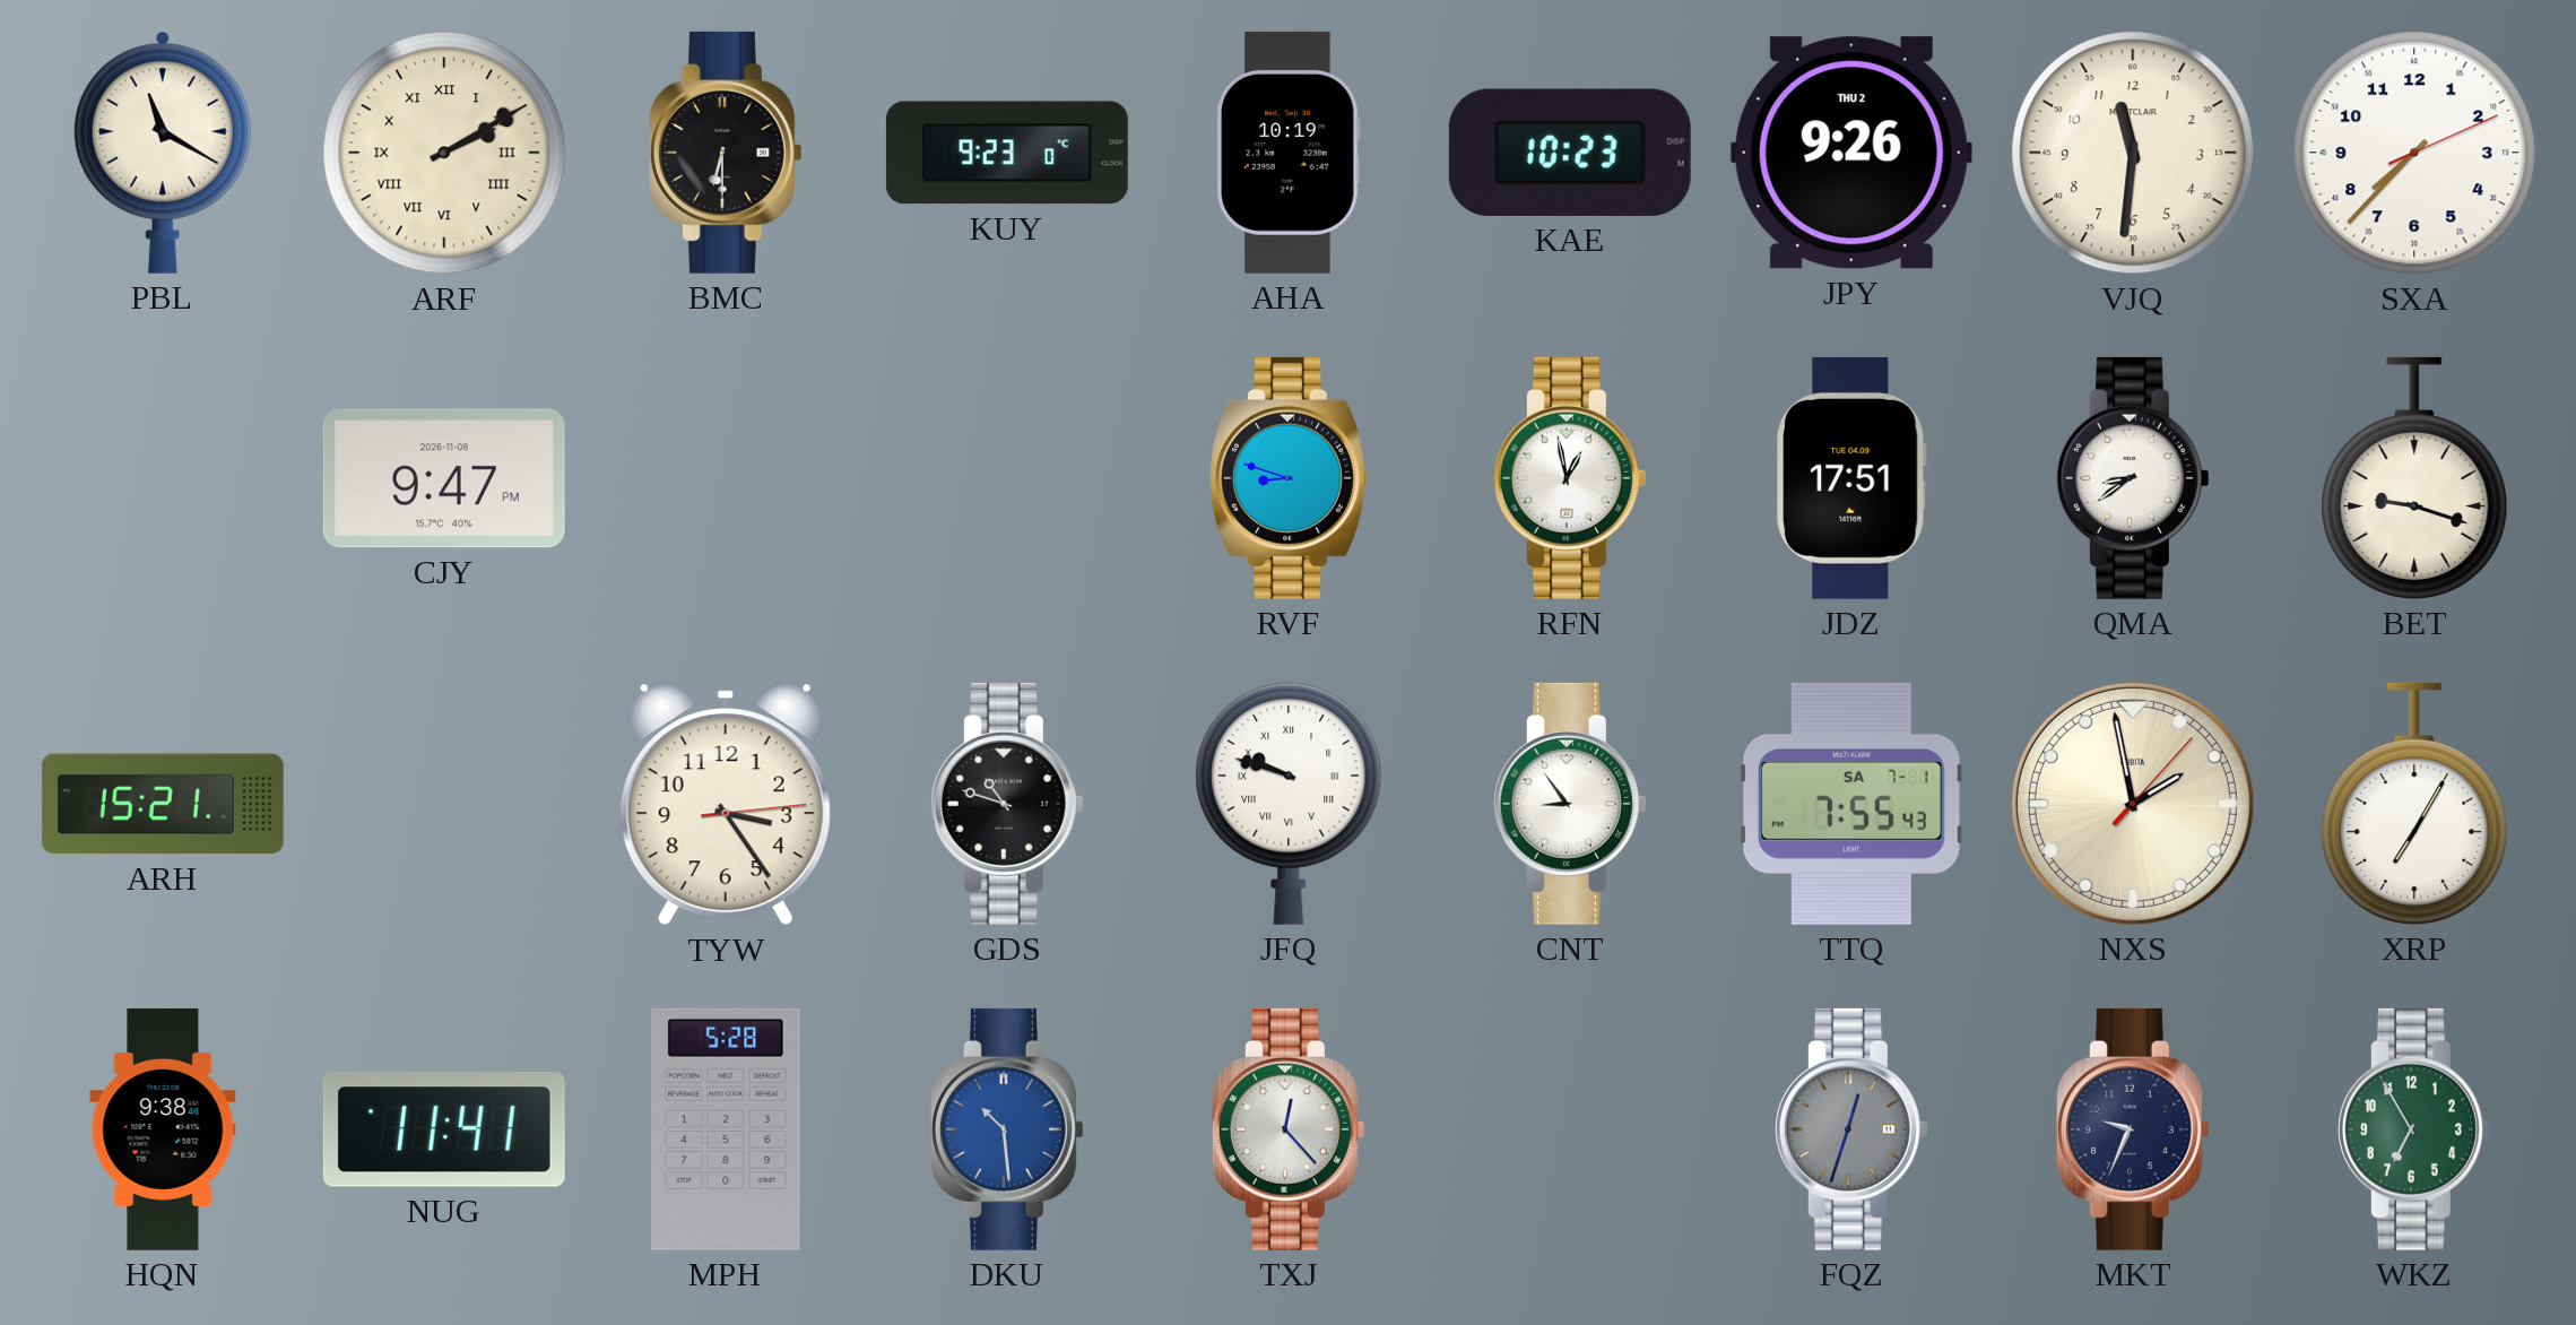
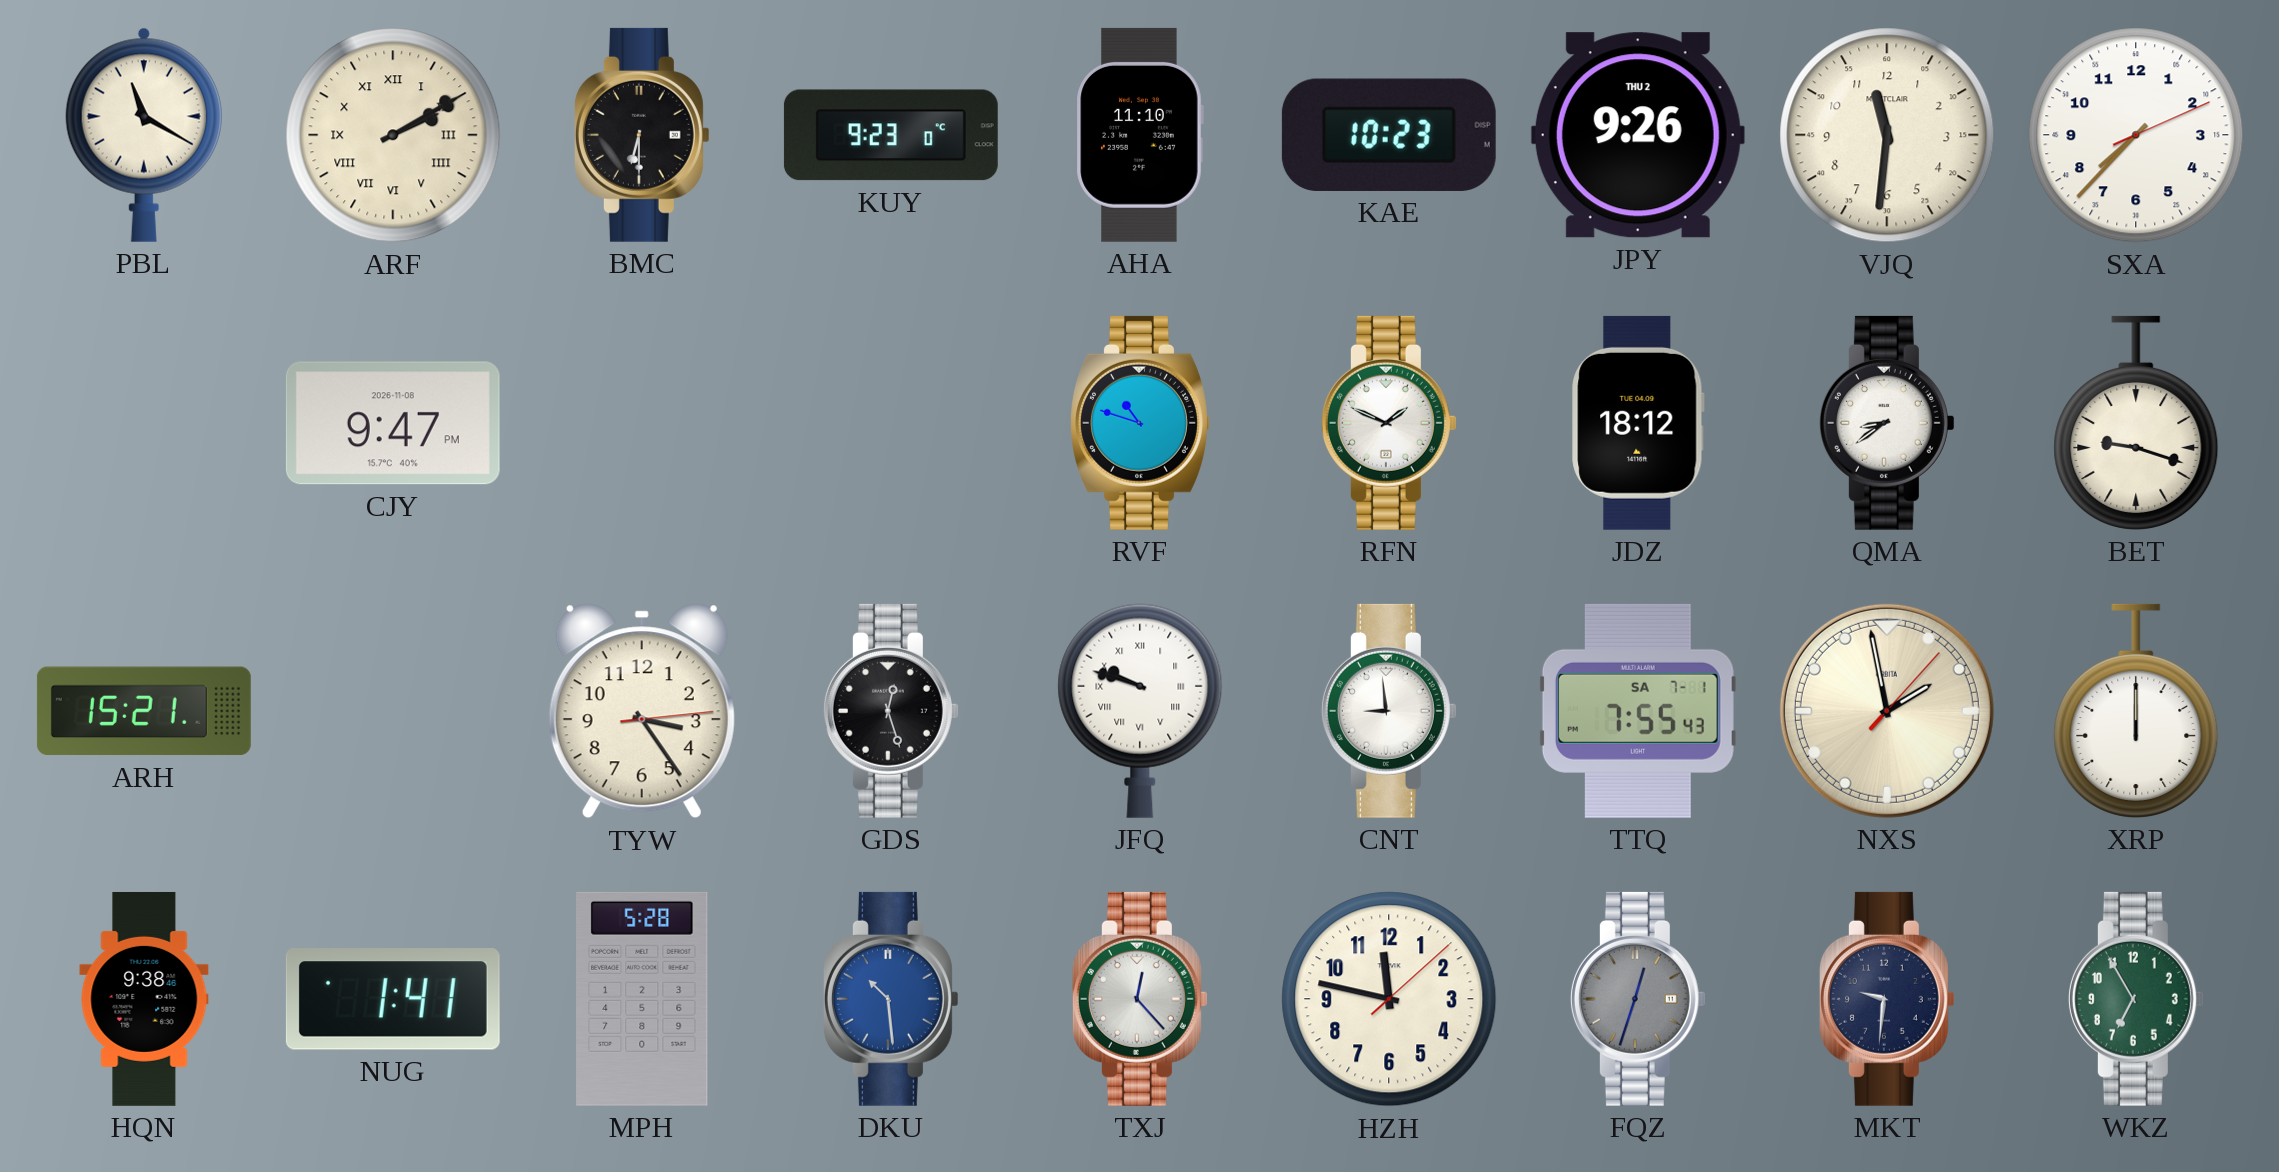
AHA: 10:19 -> 11:10
RVF: 8:48 -> 10:48
RFN: 12:58 -> 1:49
JDZ: 17:51 -> 18:12
GDS: 10:48 -> 12:27
CNT: 8:54 -> 8:59
XRP: 7:05 -> 12:00
NUG: 11:41 -> 1:41
HZH: none -> 11:47
MKT: 9:34 -> 9:31
